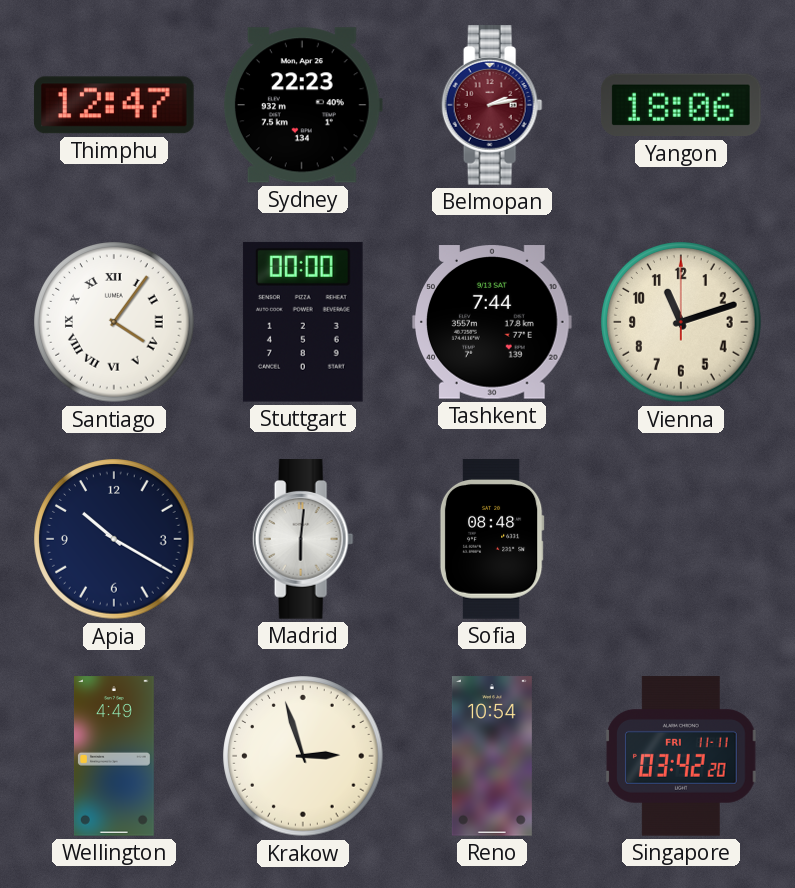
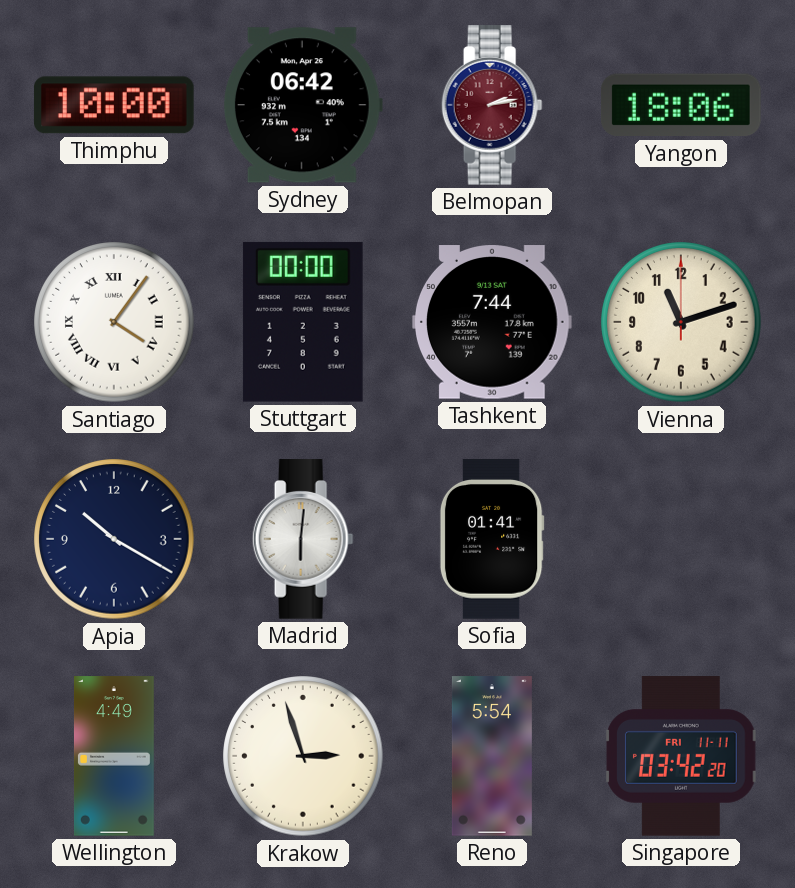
Thimphu: 12:47 -> 10:00
Sydney: 22:23 -> 06:42
Sofia: 08:48 -> 01:41
Reno: 10:54 -> 5:54
